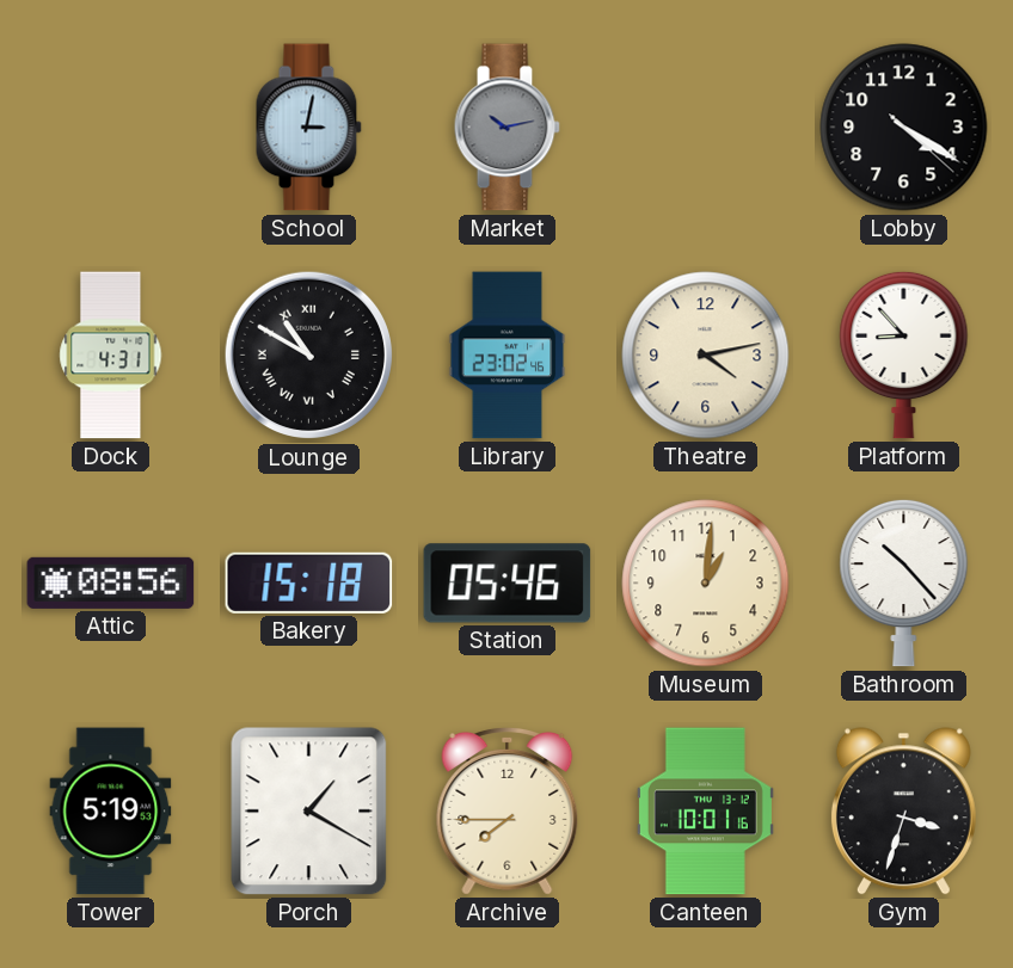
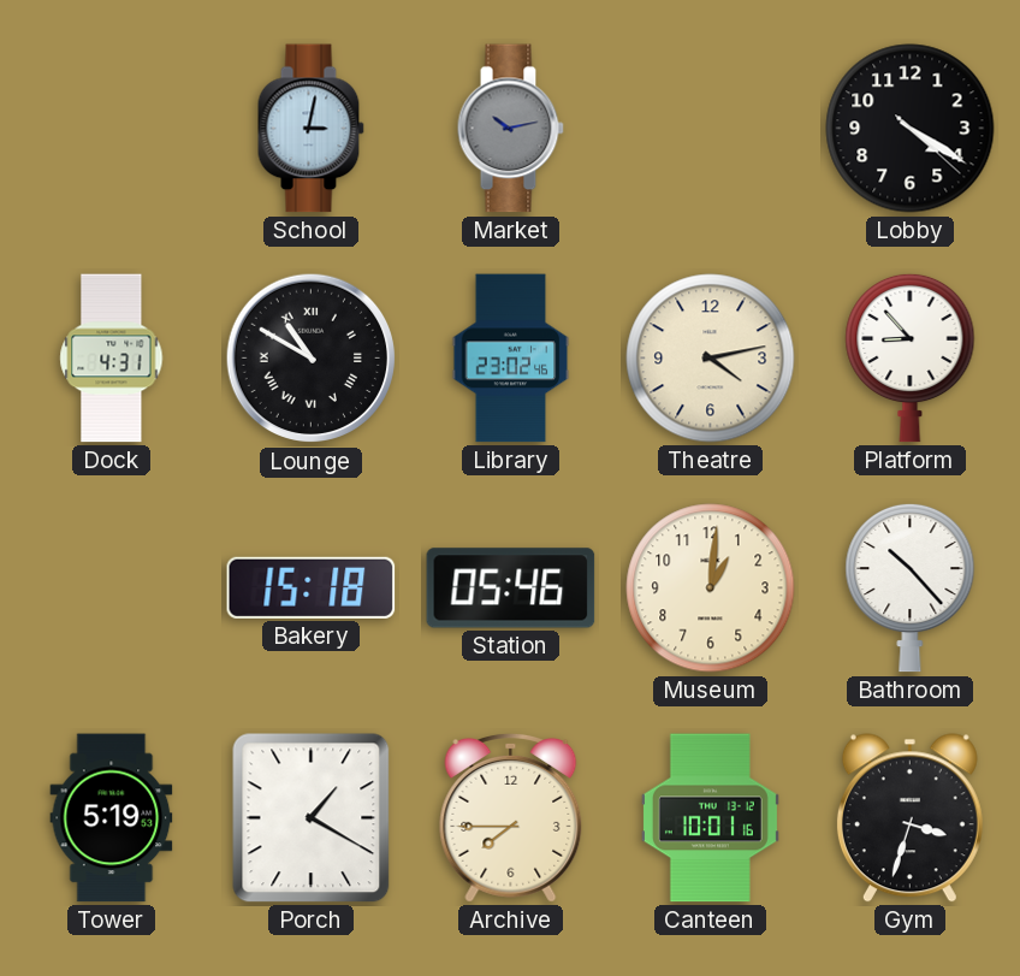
Attic: 08:56 -> none
